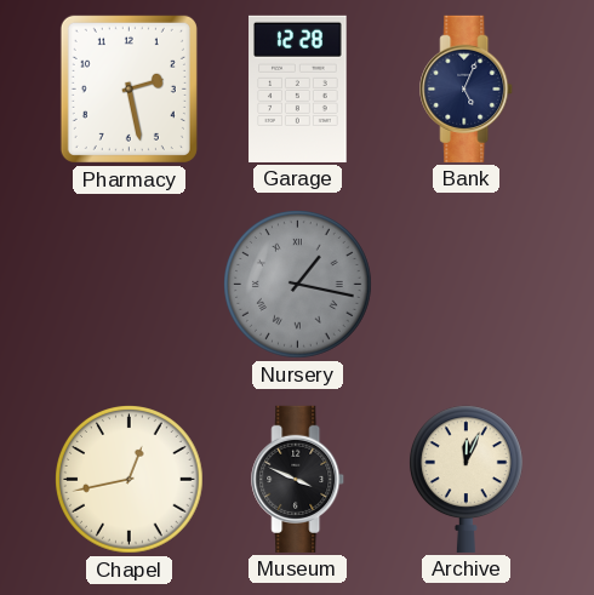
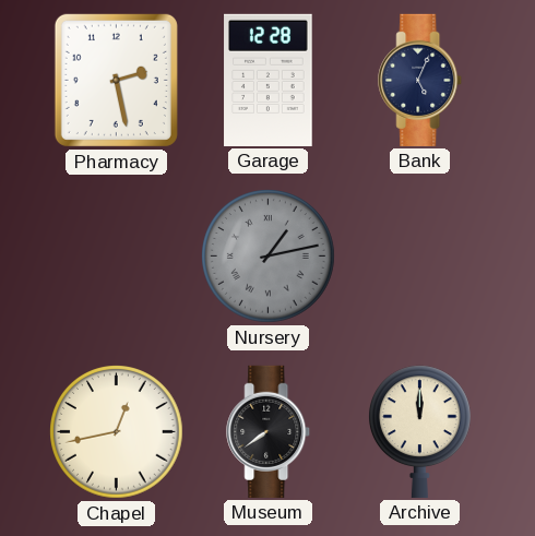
Nursery: 1:17 -> 1:13
Museum: 3:49 -> 7:39
Archive: 12:04 -> 12:00
